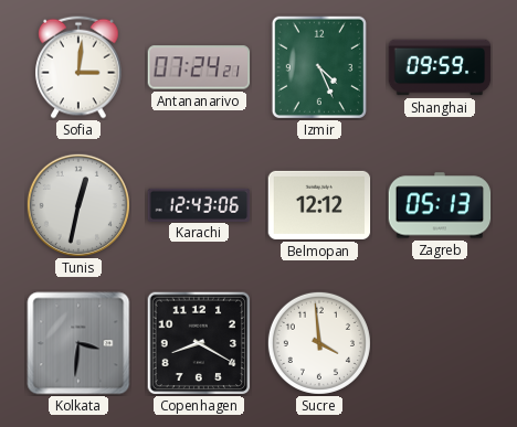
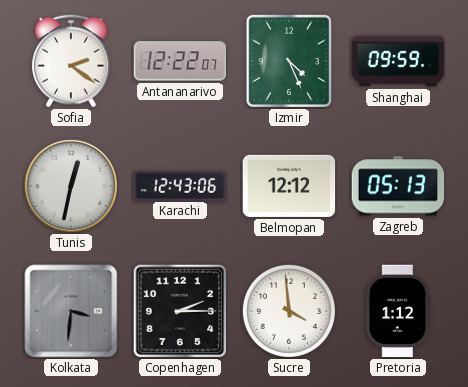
Sofia: 3:01 -> 2:21
Antananarivo: 07:24 -> 12:22
Copenhagen: 8:20 -> 2:15
Pretoria: none -> 1:12
